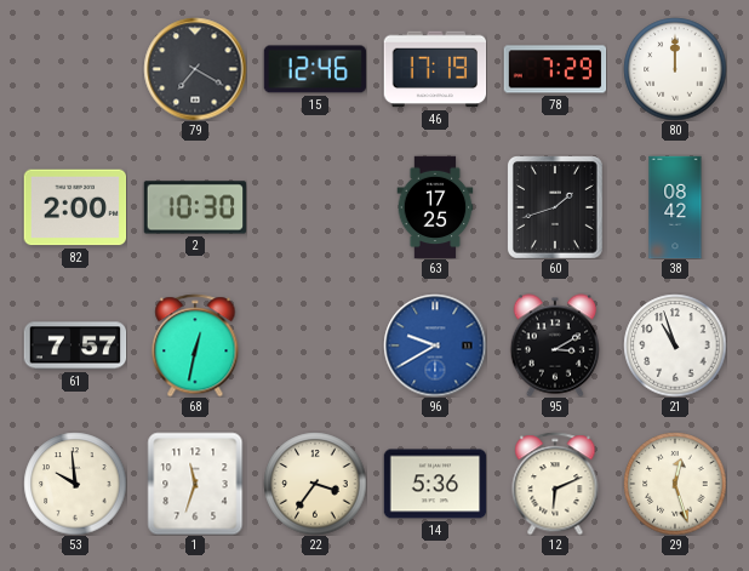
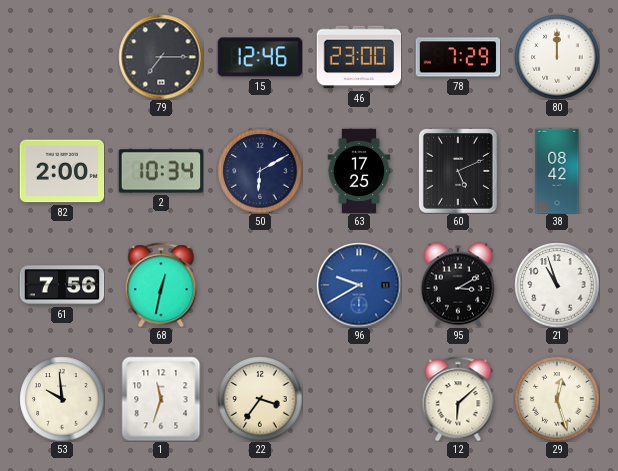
79: 7:20 -> 7:15
46: 17:19 -> 23:00
2: 10:30 -> 10:34
50: none -> 6:10
60: 1:42 -> 5:11
61: 7:57 -> 7:56
14: 5:36 -> none
12: 6:11 -> 6:08
